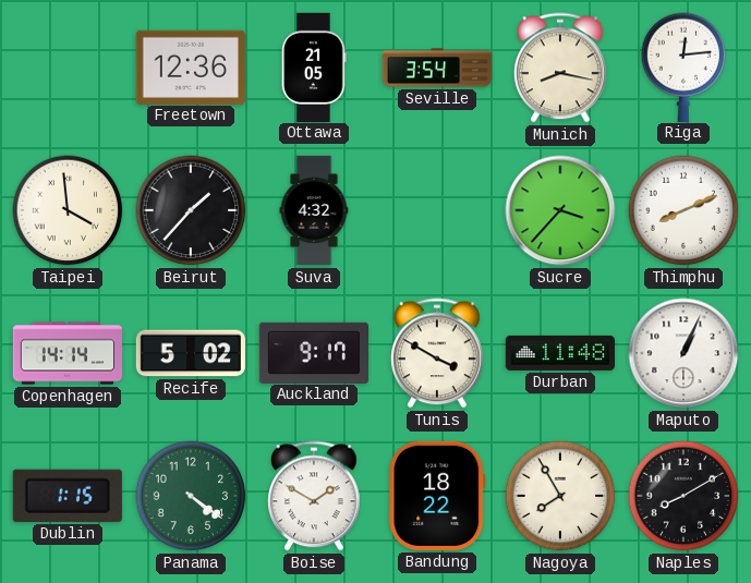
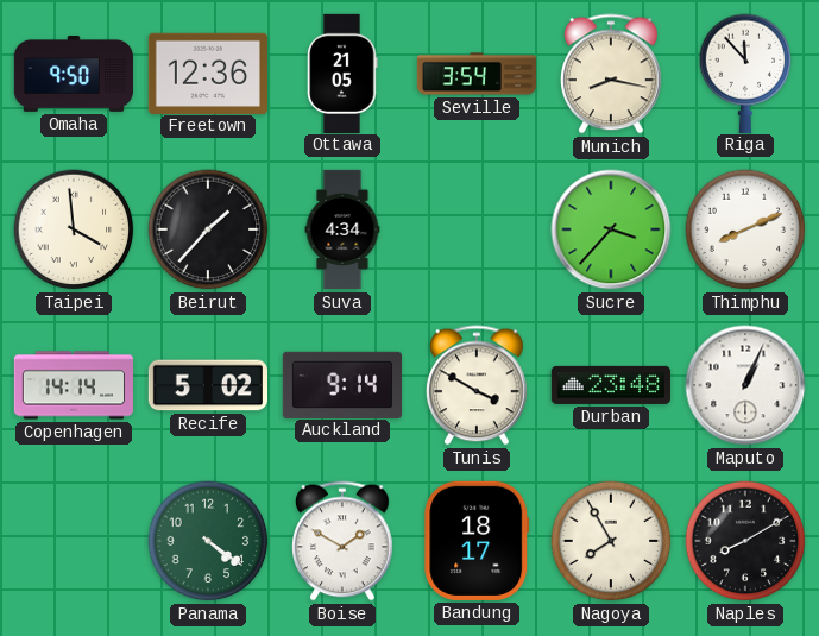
Omaha: none -> 9:50
Riga: 12:14 -> 11:53
Suva: 4:32 -> 4:34
Auckland: 9:17 -> 9:14
Durban: 11:48 -> 23:48
Dublin: 1:15 -> none
Bandung: 18:22 -> 18:17
